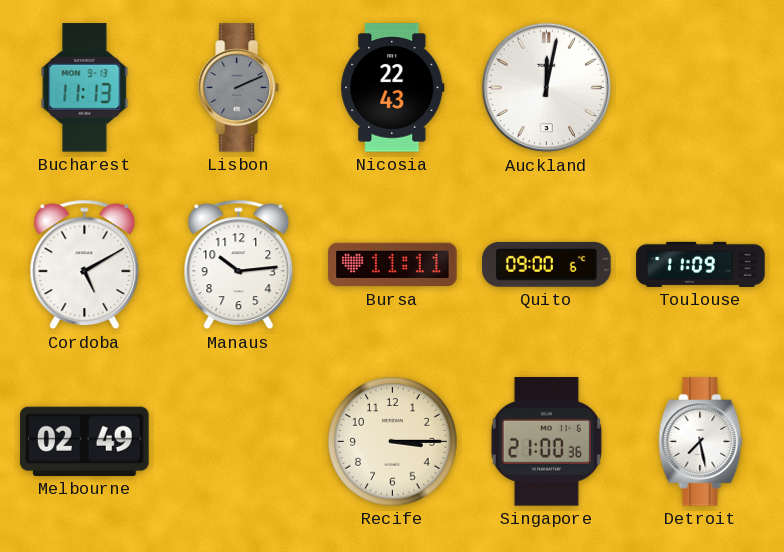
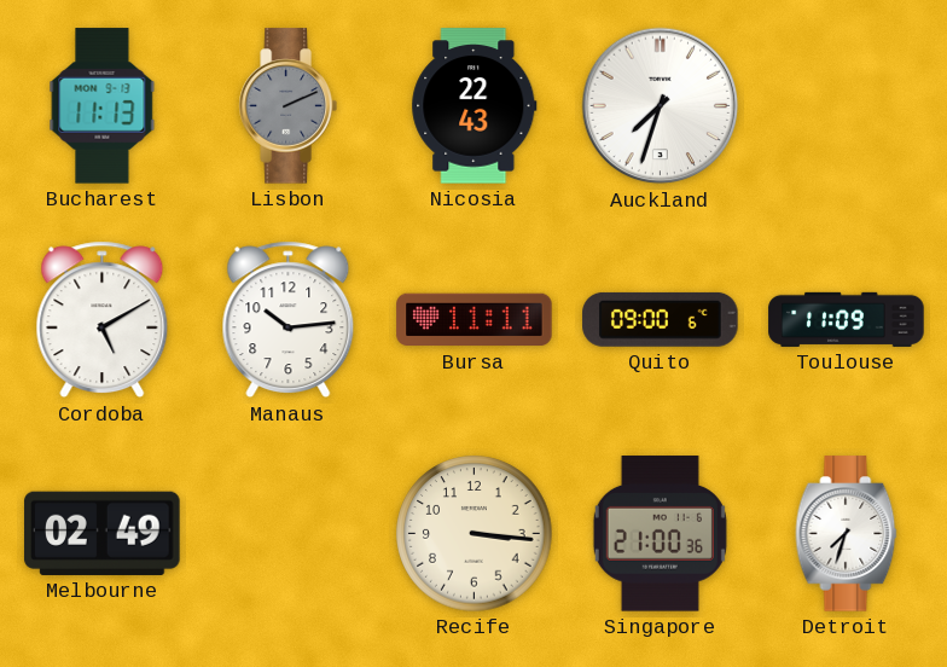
Auckland: 12:02 -> 7:33
Recife: 3:15 -> 3:16
Detroit: 7:28 -> 7:33
